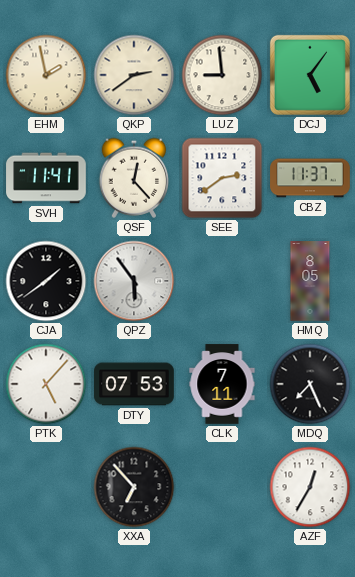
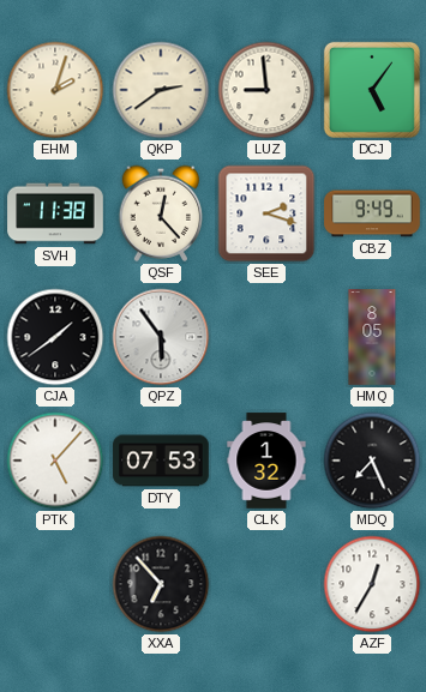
EHM: 1:58 -> 2:03
SVH: 11:41 -> 11:38
SEE: 2:39 -> 2:18
CBZ: 11:37 -> 9:49
CLK: 7:11 -> 1:32
